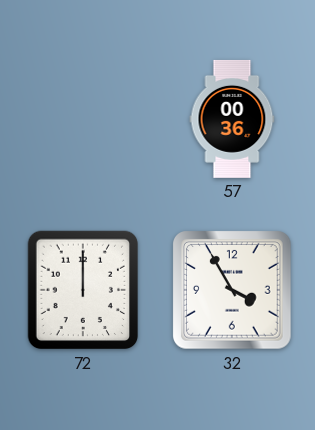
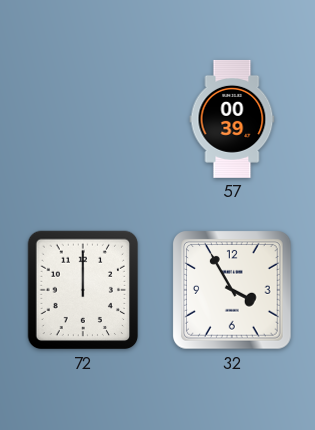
57: 00:36 -> 00:39
